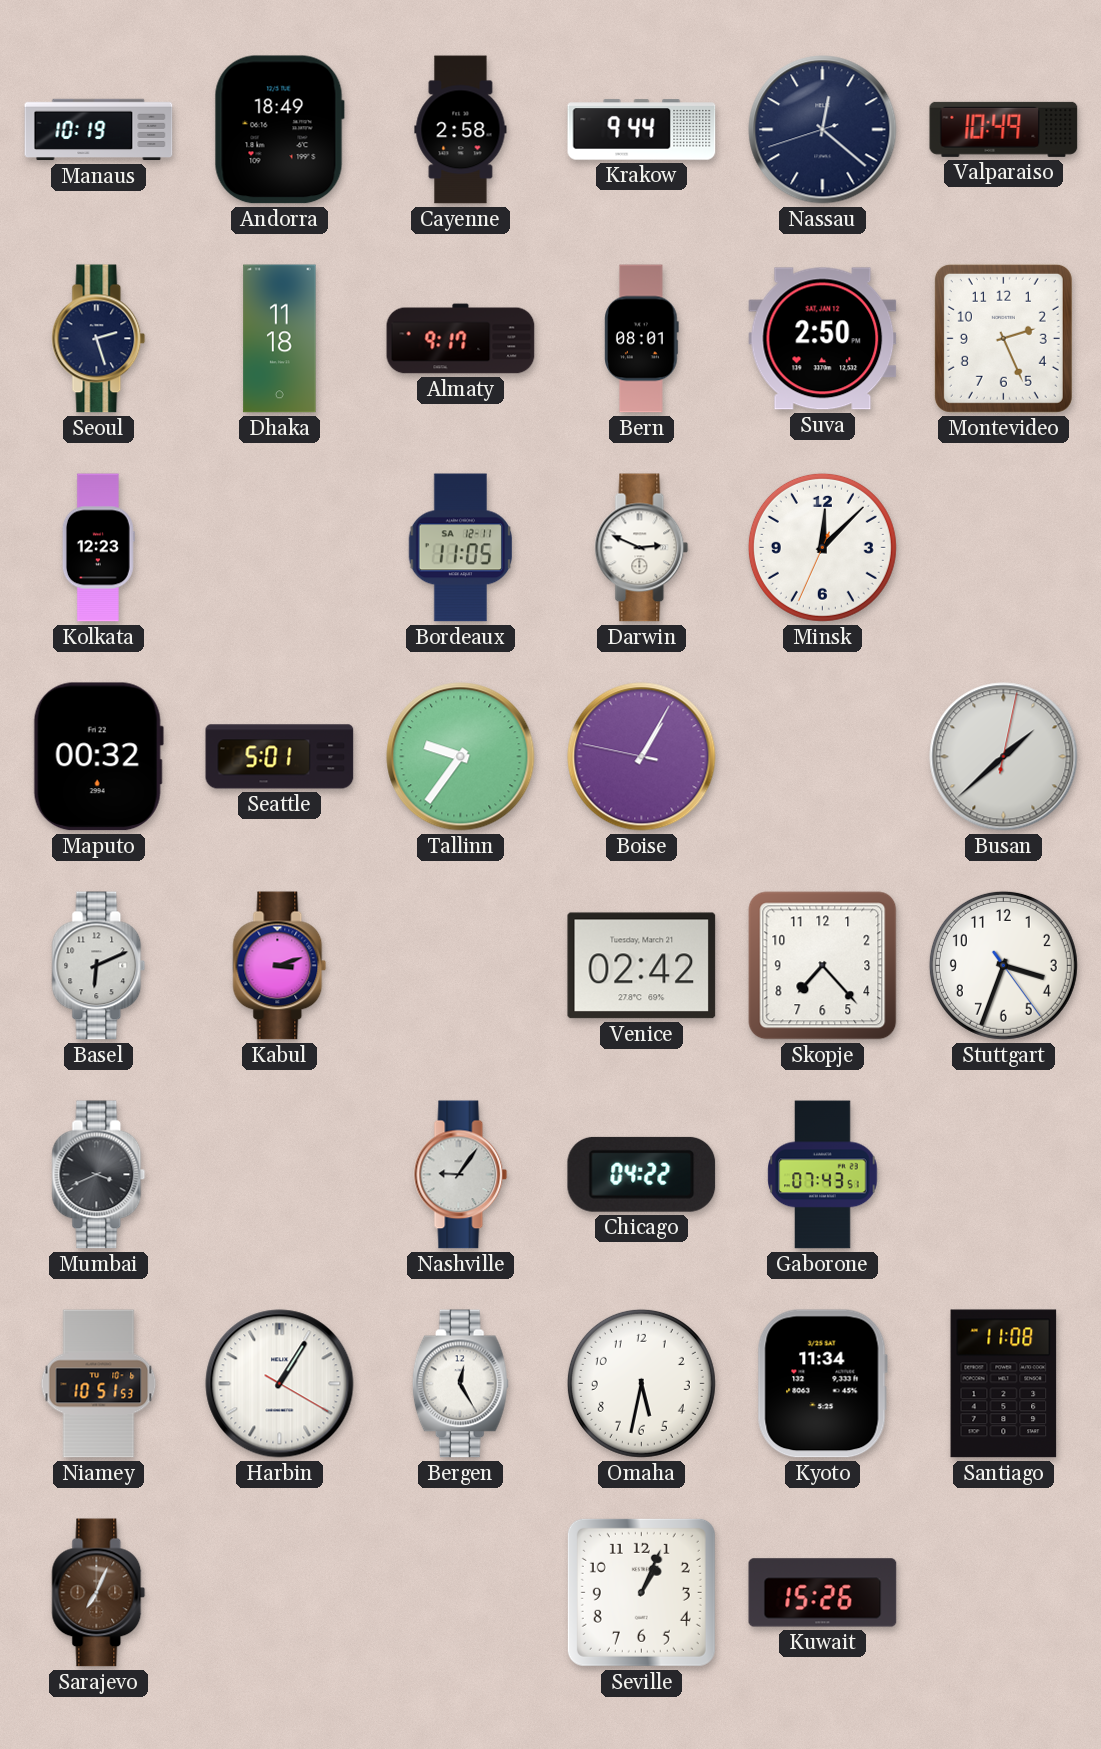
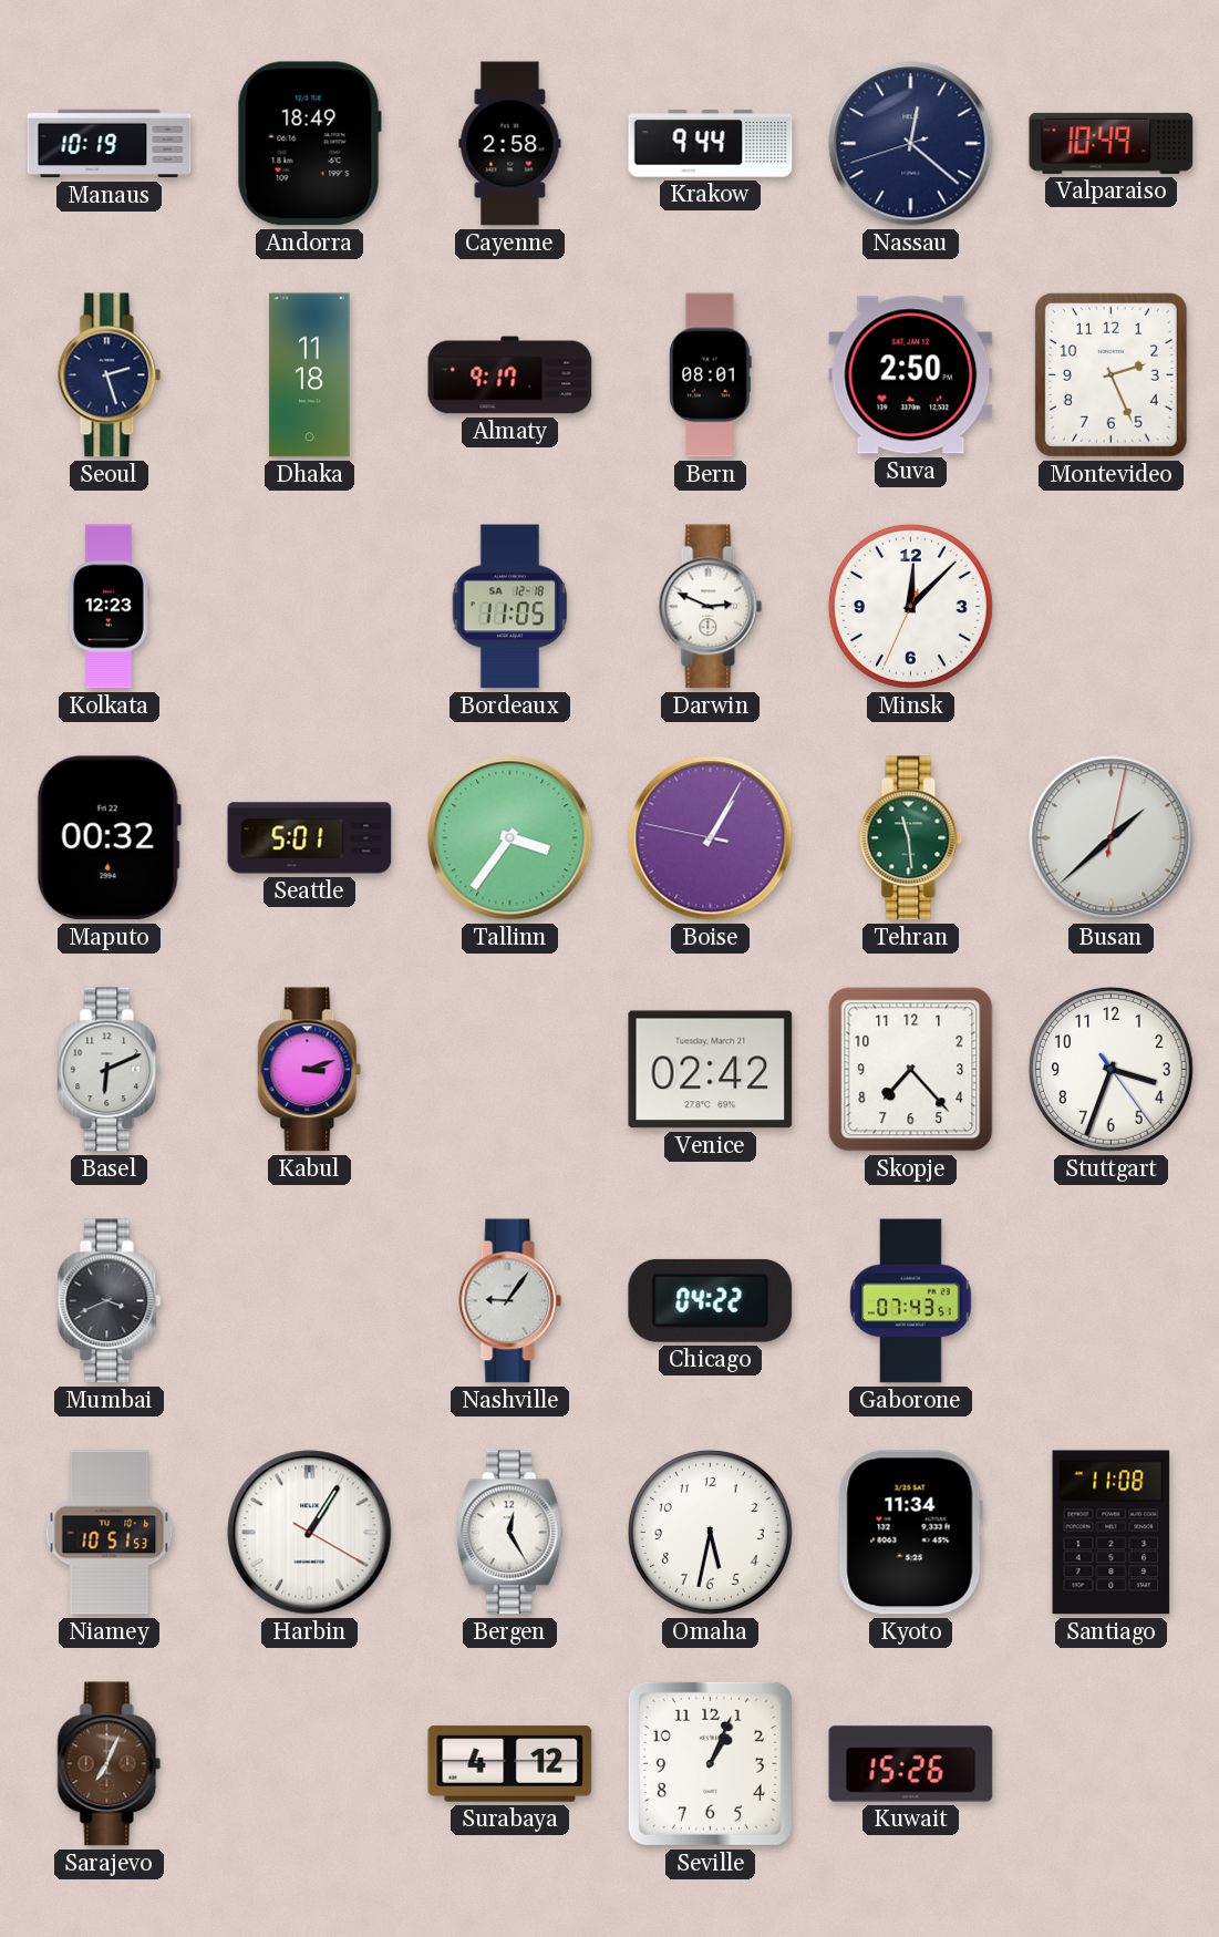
Bordeaux date: SA 12-11 -> SA 12-18
Tallinn: 9:36 -> 3:36
Tehran: none -> 11:29
Surabaya: none -> 4:12
